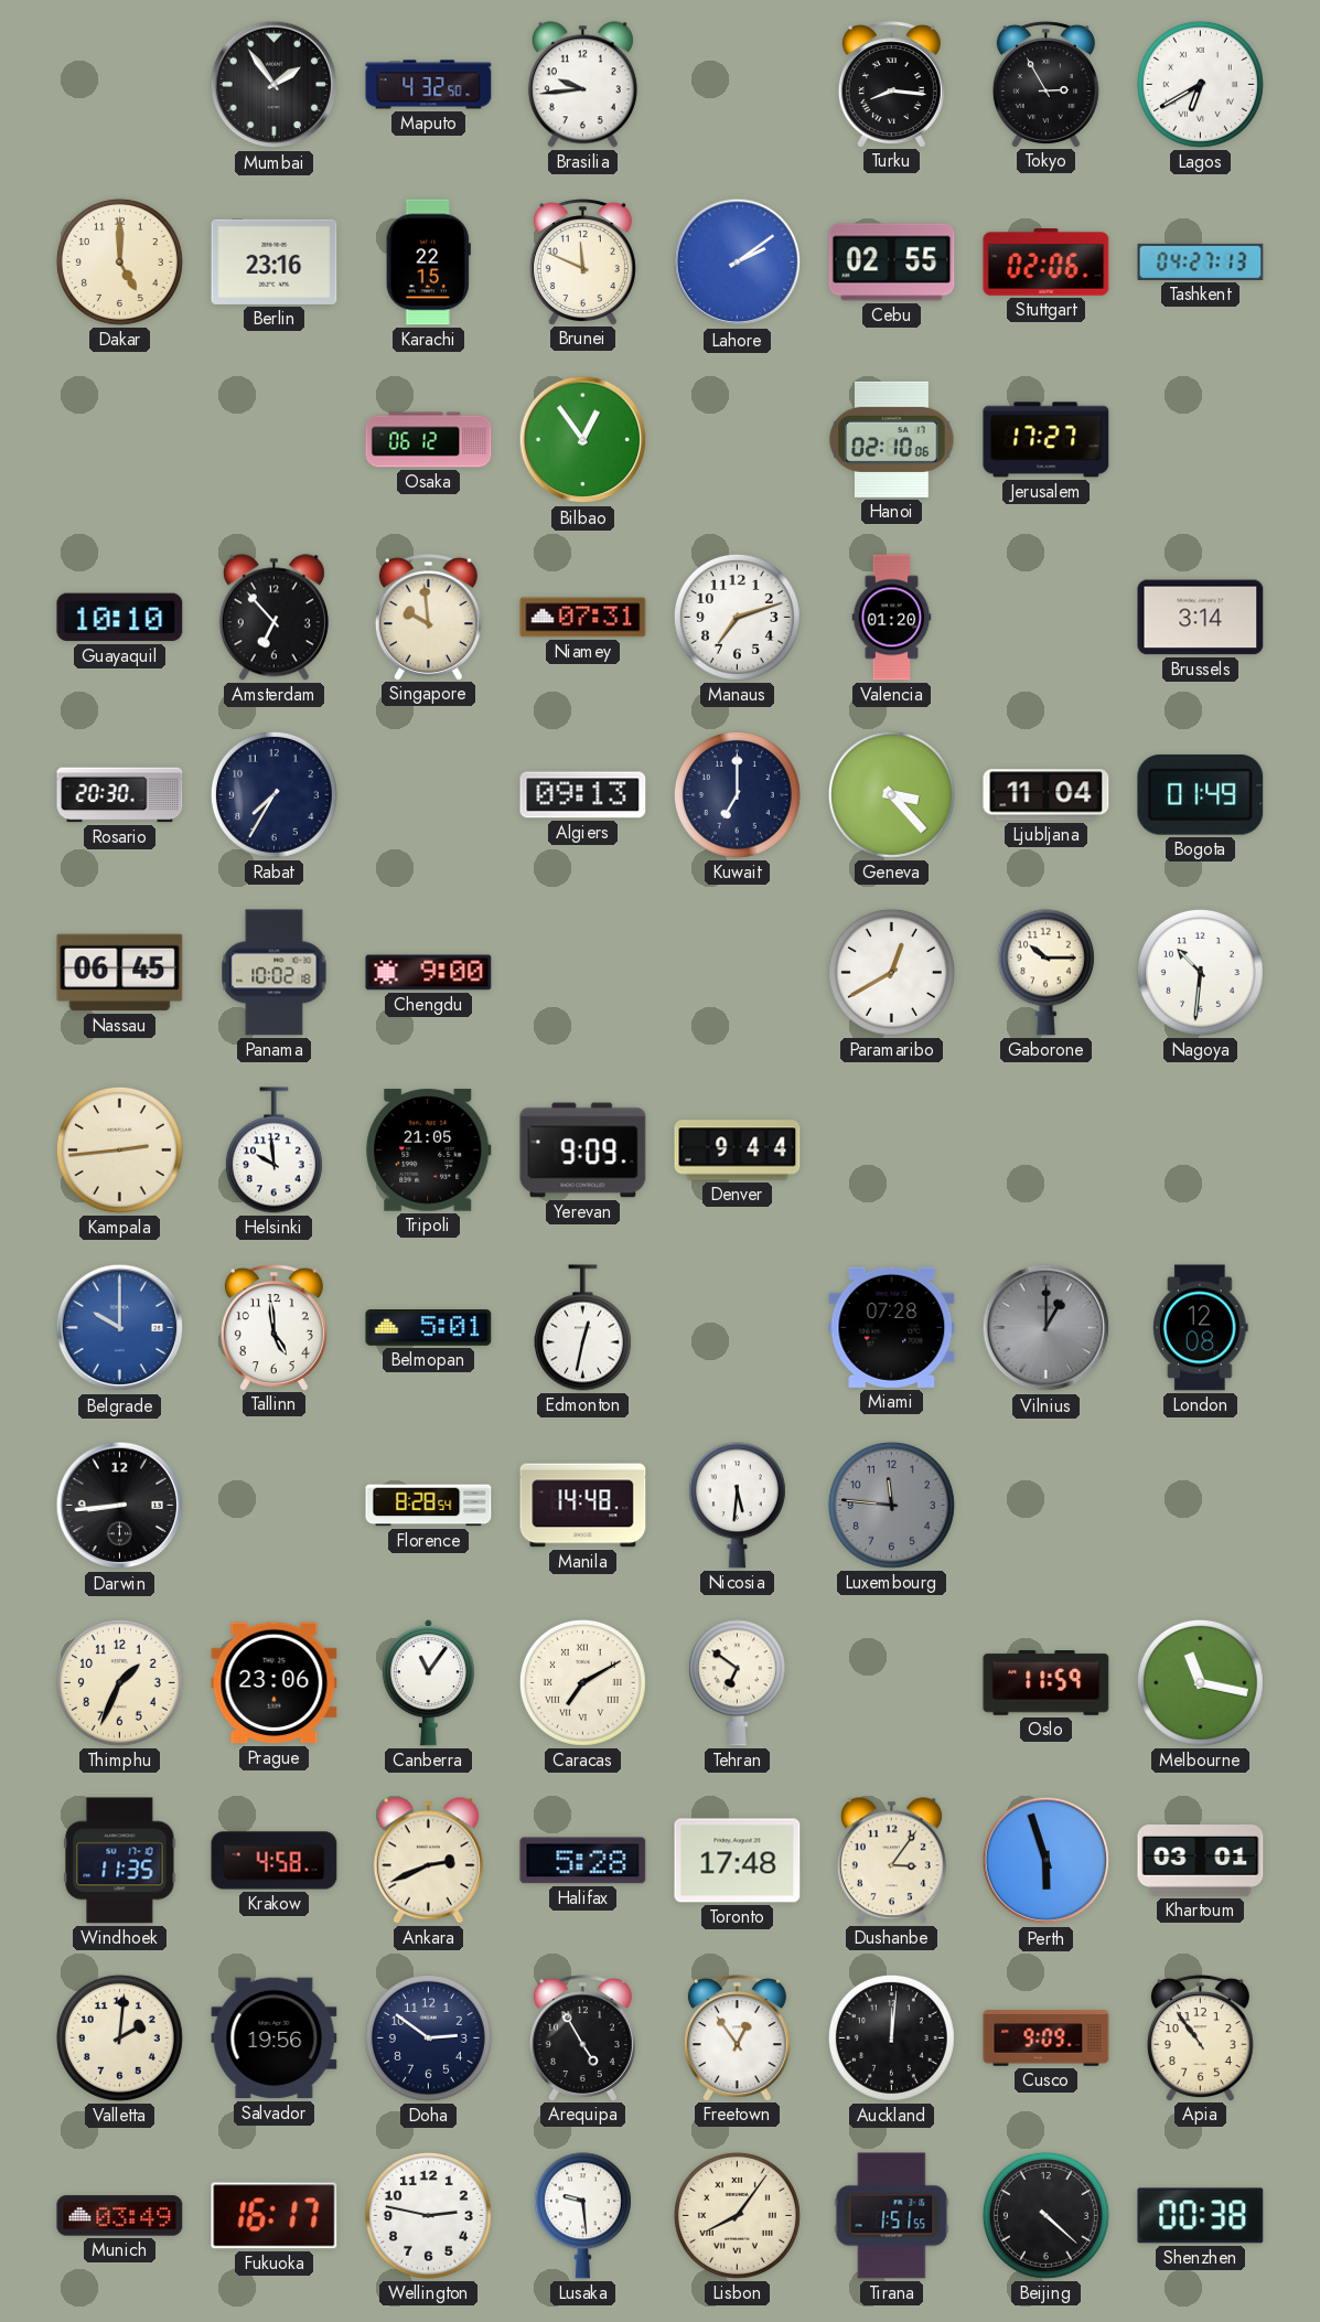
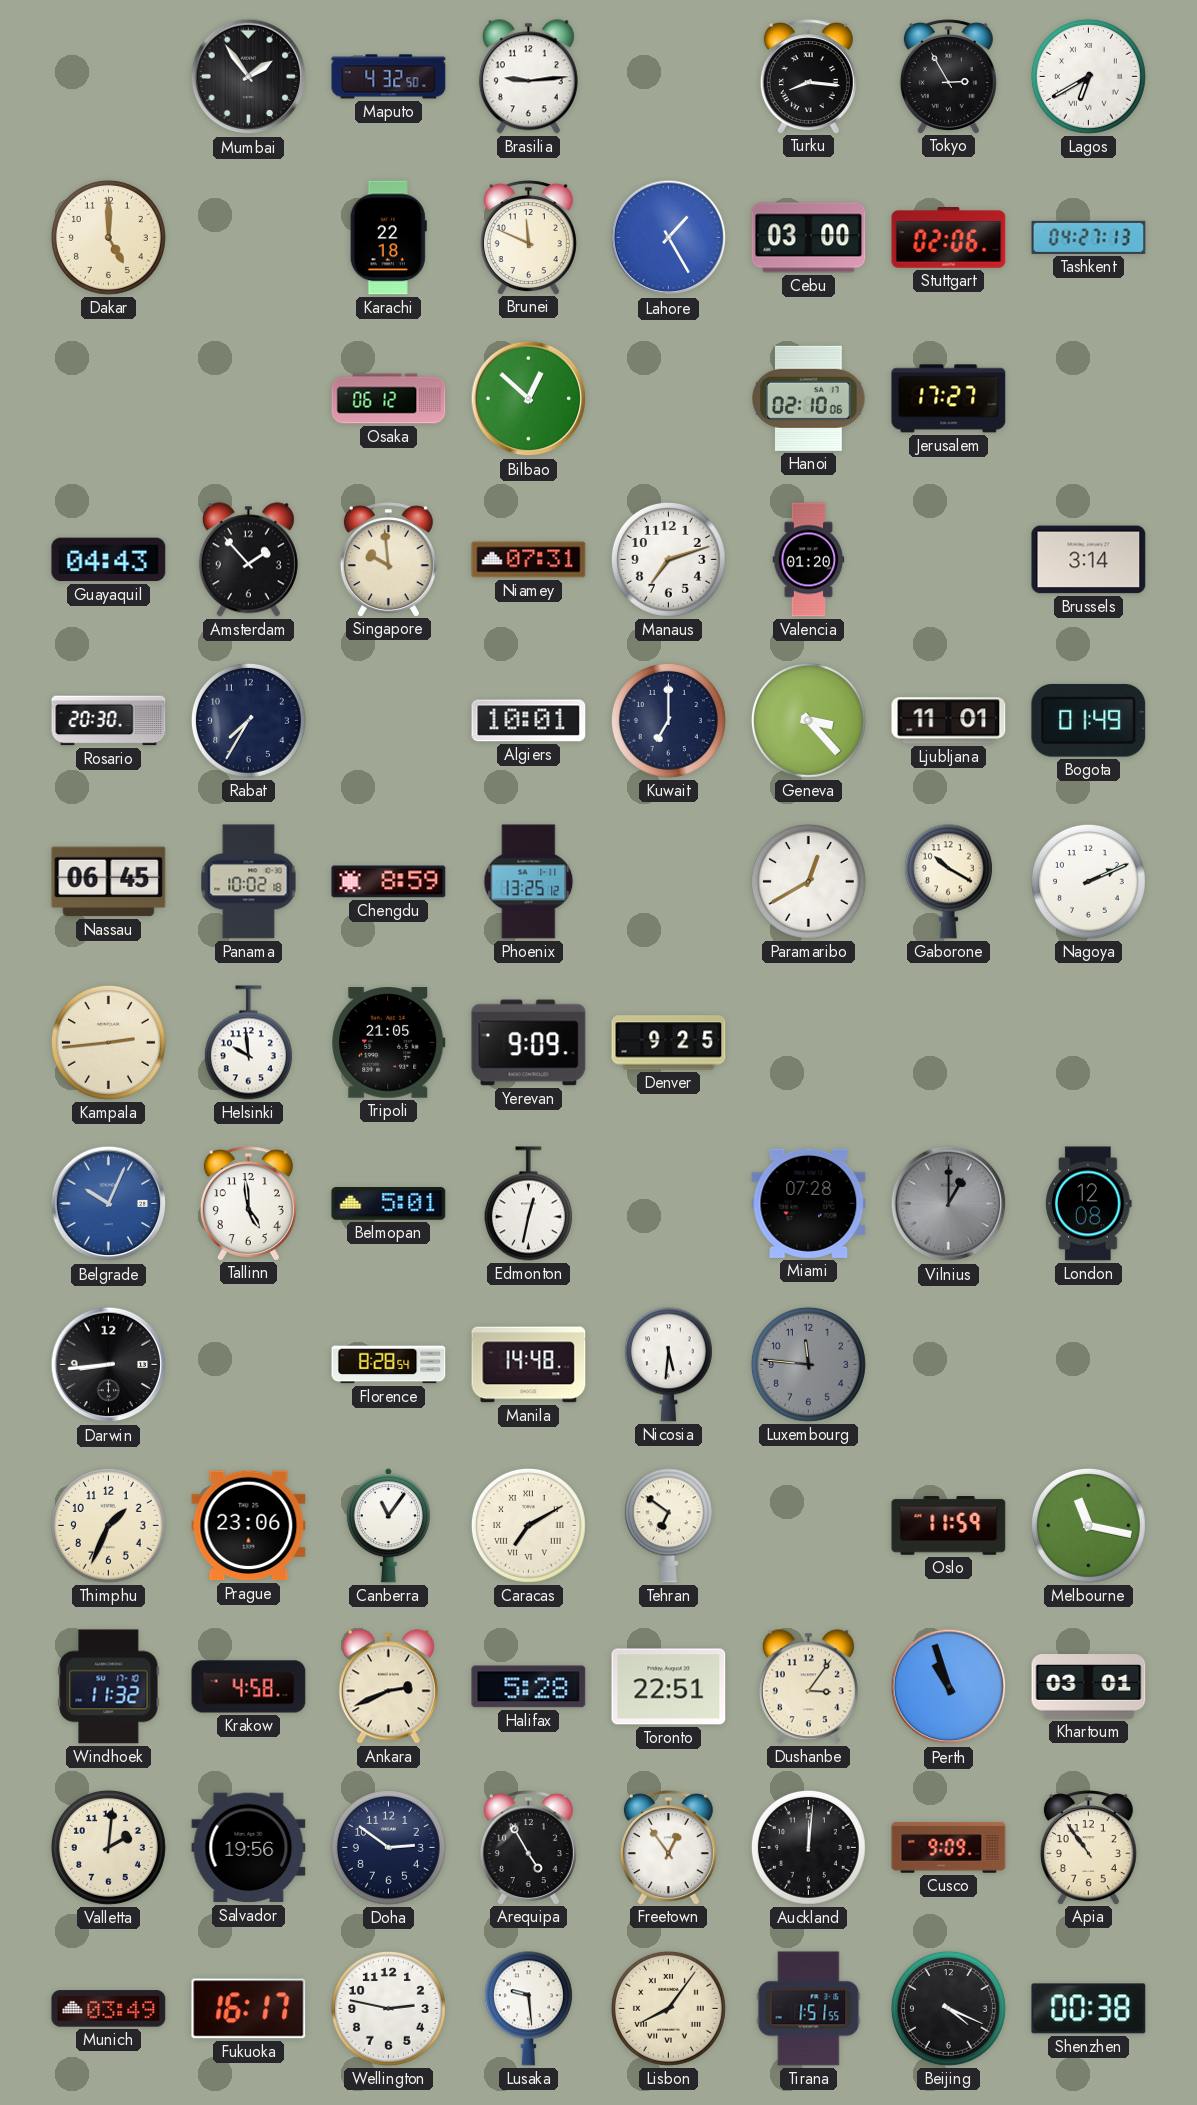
Brasilia: 9:44 -> 9:14
Berlin: 23:16 -> none
Karachi: 22:15 -> 22:18
Lahore: 2:09 -> 1:25
Cebu: 02:55 -> 03:00
Bilbao: 12:54 -> 12:52
Guayaquil: 10:10 -> 04:43
Amsterdam: 6:53 -> 1:53
Algiers: 09:13 -> 10:01
Ljubljana: 11:04 -> 11:01
Chengdu: 9:00 -> 8:59
Phoenix: none -> 13:25
Gaborone: 10:15 -> 10:20
Nagoya: 10:31 -> 2:11
Denver: 9:44 -> 9:25
Belgrade: 10:00 -> 10:04
Windhoek: 11:35 -> 11:32
Toronto: 17:48 -> 22:51
Perth: 5:57 -> 10:57
Beijing: 4:22 -> 4:19
